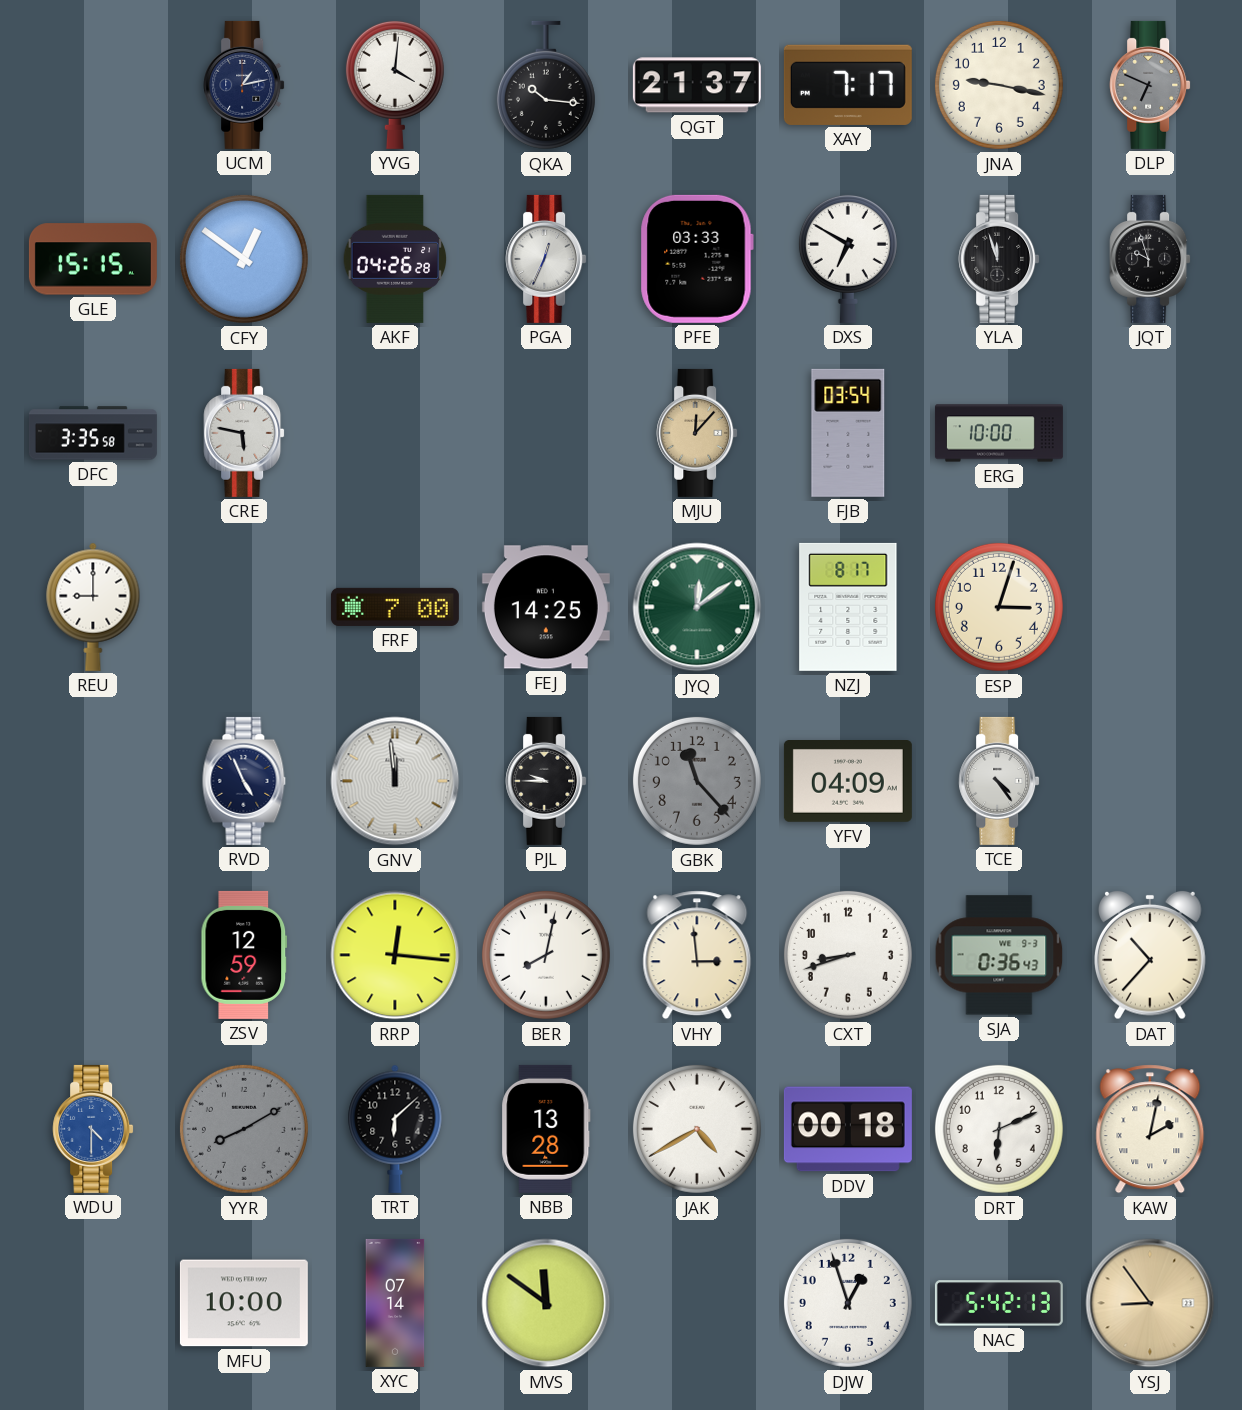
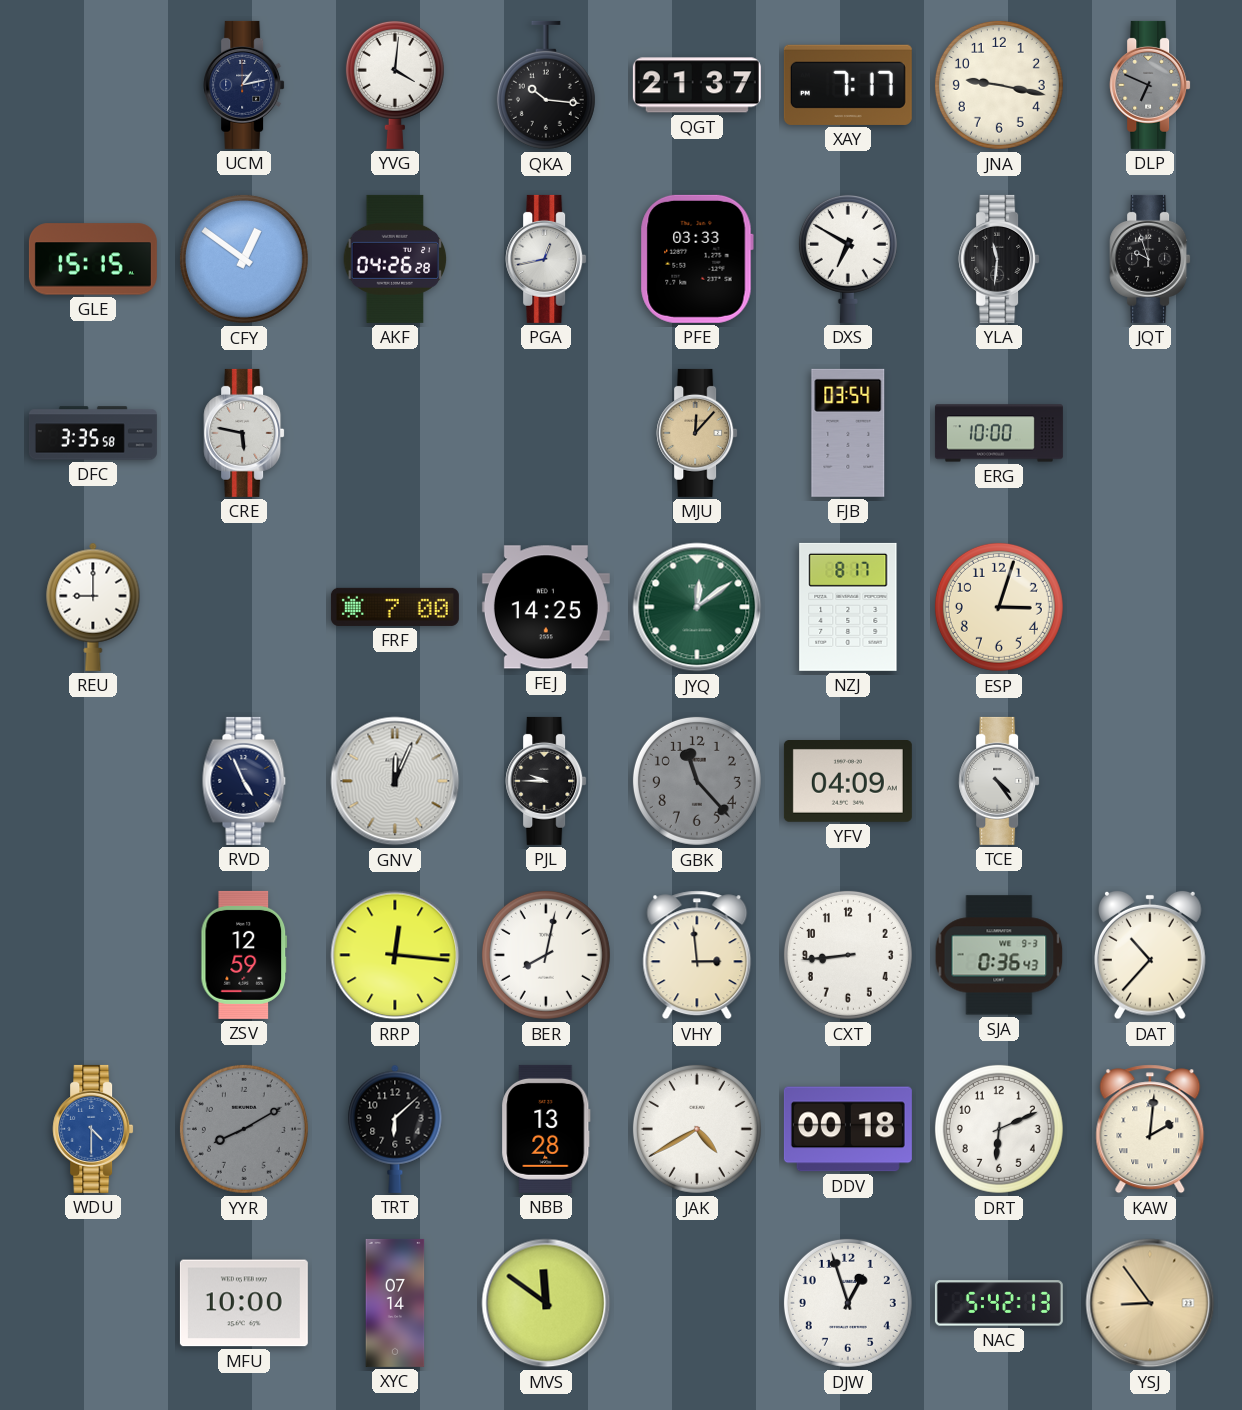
PGA: 12:34 -> 12:43
YLA: 11:57 -> 11:31
GNV: 11:59 -> 12:04
CXT: 8:42 -> 8:44
KAW: 2:02 -> 2:01
